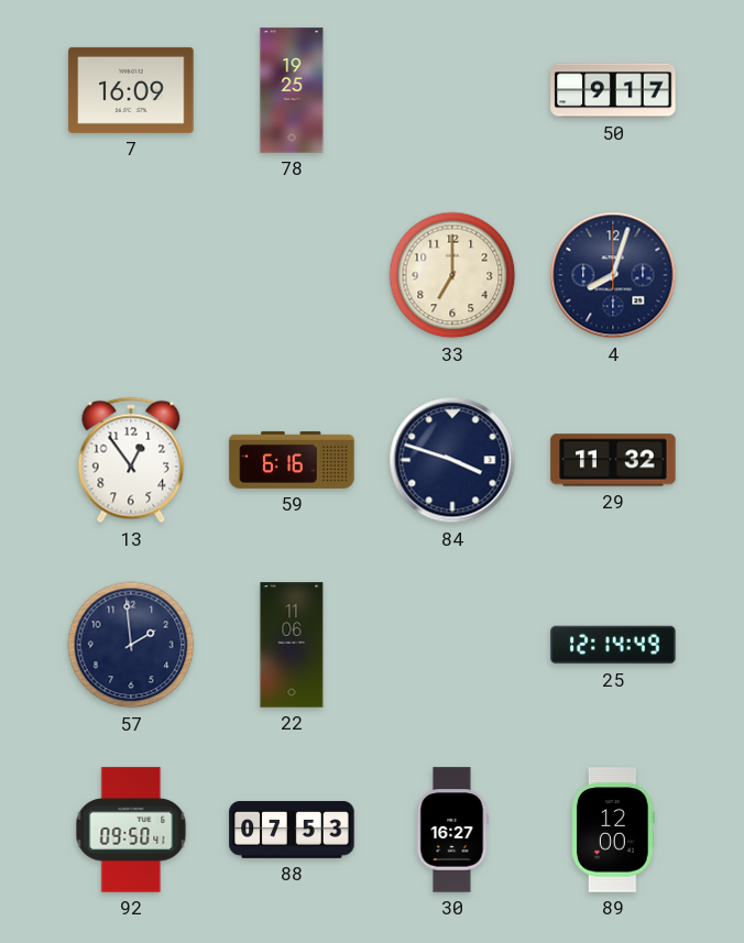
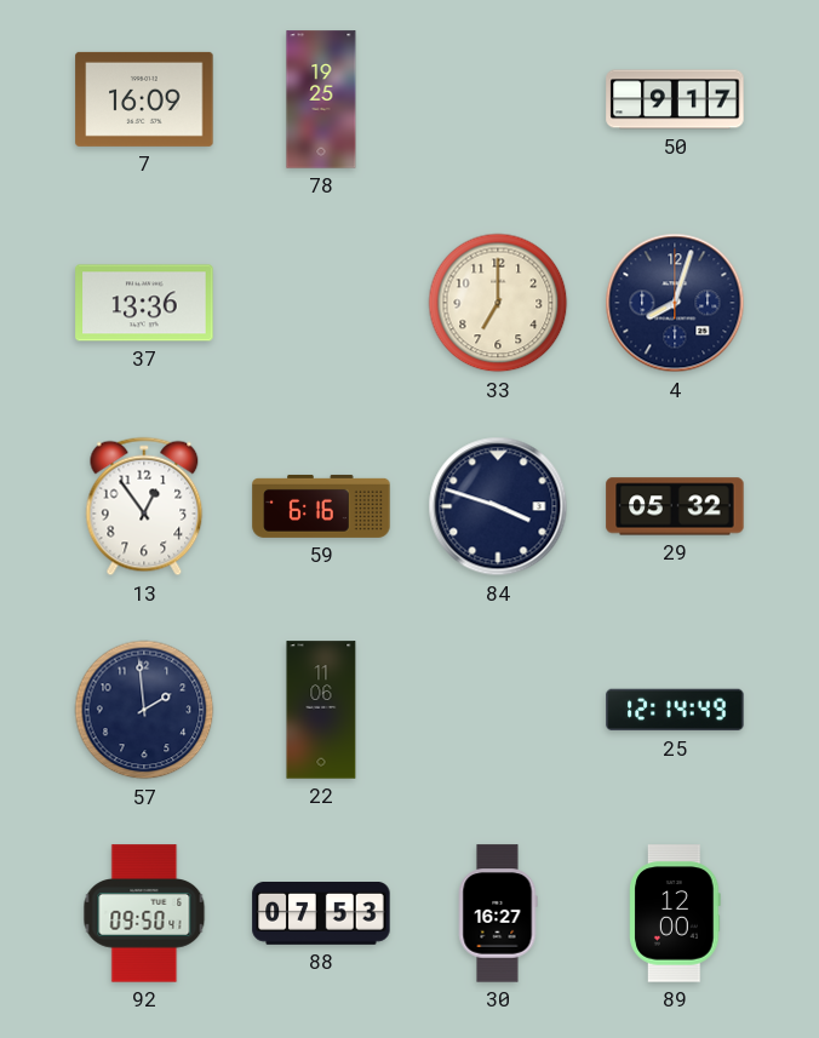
37: none -> 13:36
29: 11:32 -> 05:32
